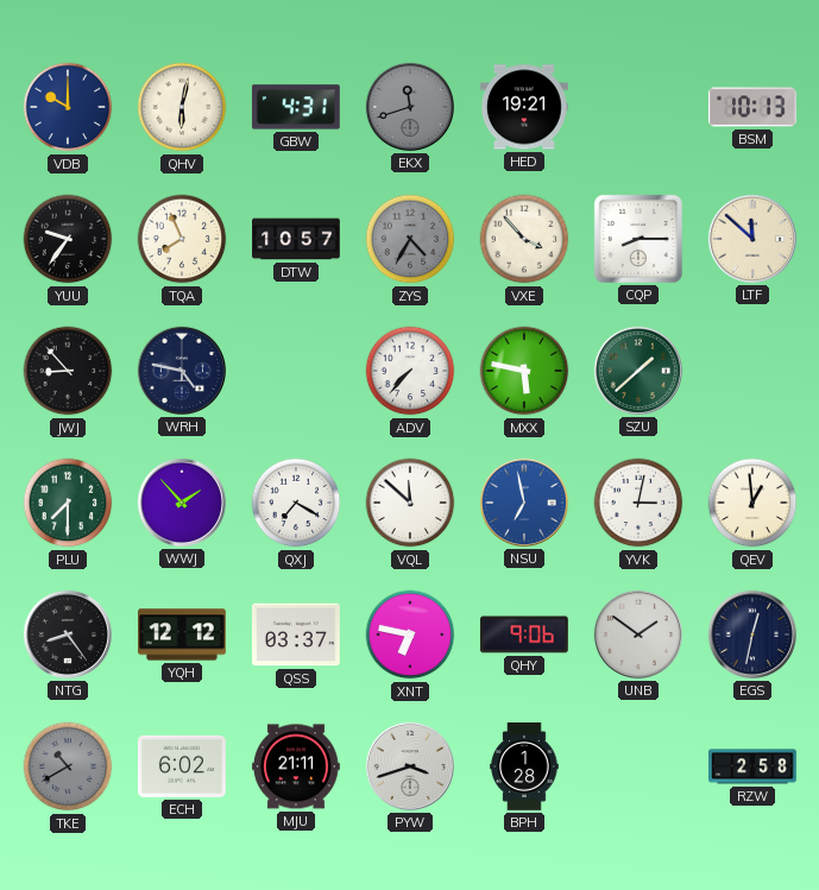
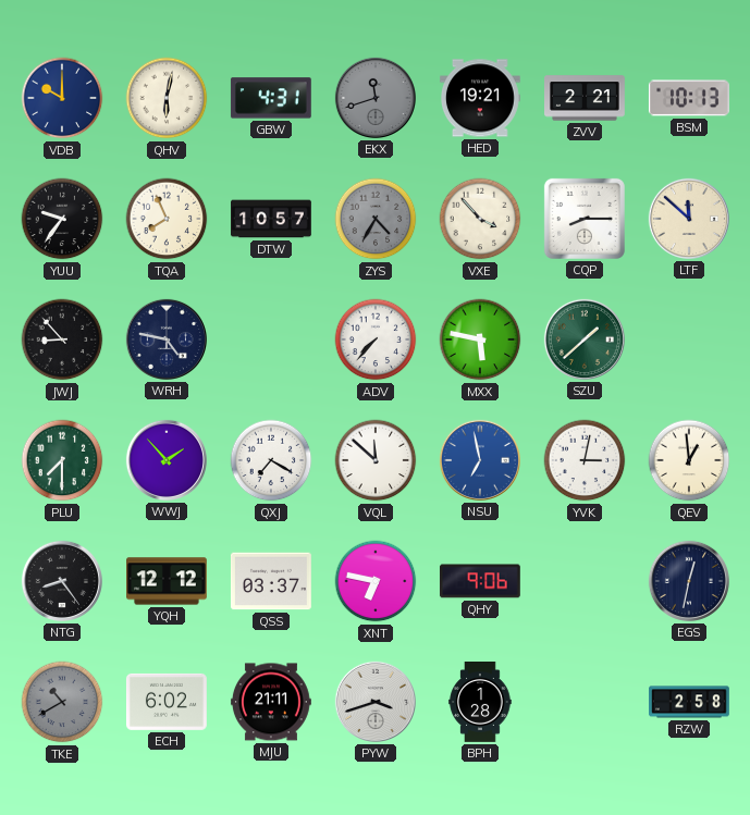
ZVV: none -> 2:21
UNB: 1:51 -> none
